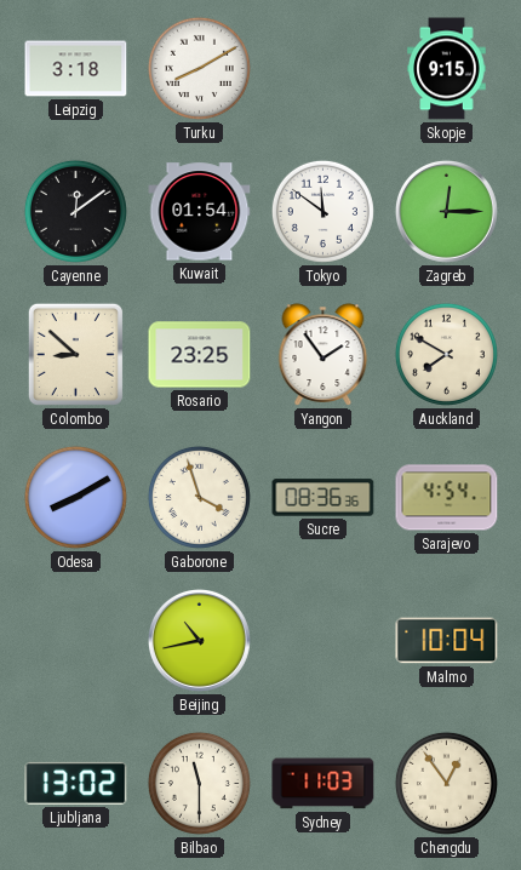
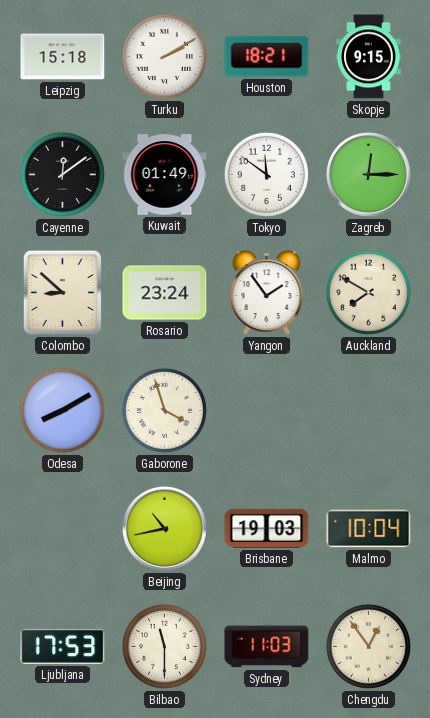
Leipzig: 3:18 -> 15:18
Turku: 8:10 -> 2:10
Houston: none -> 18:21
Kuwait: 01:54 -> 01:49
Rosario: 23:25 -> 23:24
Sucre: 08:36 -> none
Sarajevo: 4:54 -> none
Brisbane: none -> 19:03
Ljubljana: 13:02 -> 17:53
